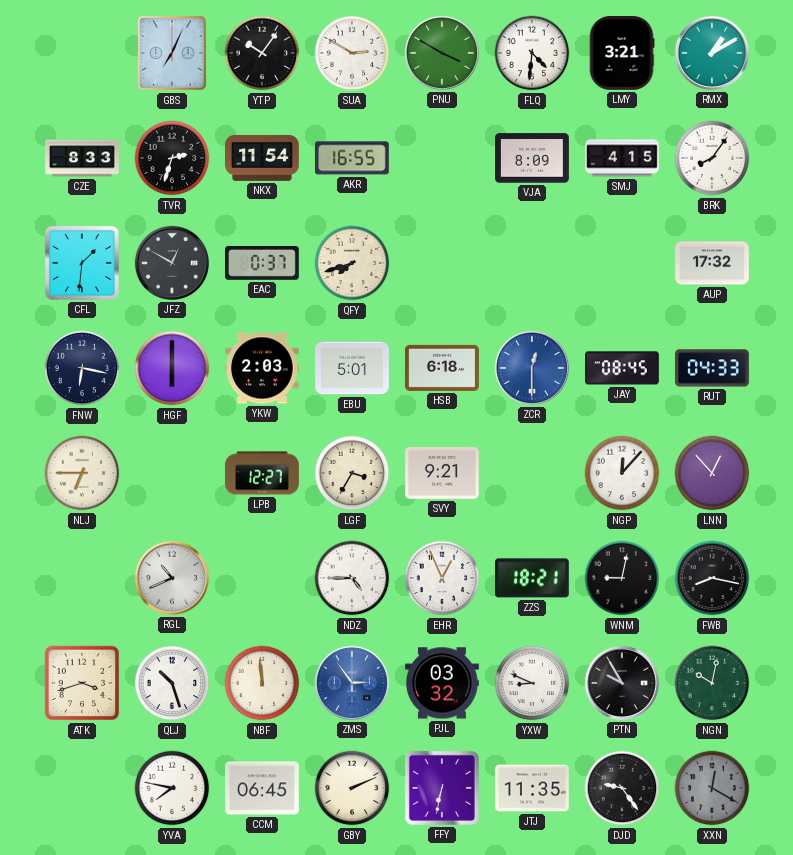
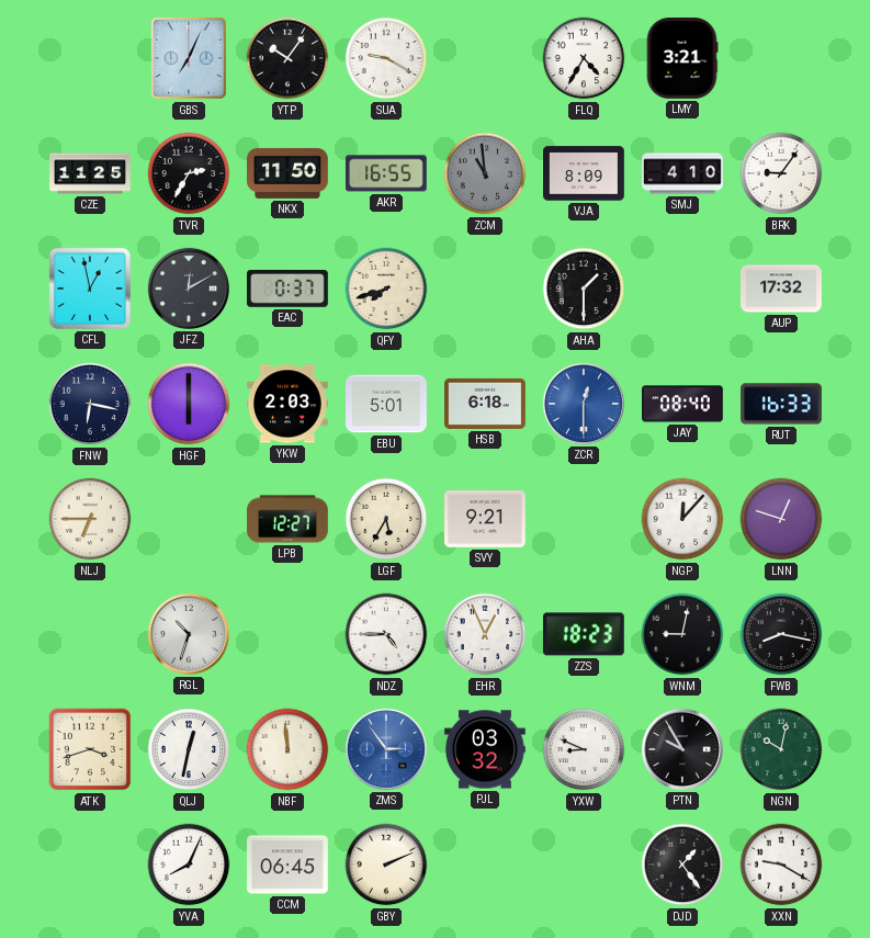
SUA: 2:50 -> 9:20
PNU: 3:50 -> none
FLQ: 4:31 -> 4:35
RMX: 1:10 -> none
CZE: 8:33 -> 11:25
TVR: 2:33 -> 2:35
NKX: 11:54 -> 11:50
ZCM: none -> 10:59
SMJ: 4:15 -> 4:10
BRK: 8:06 -> 9:06
CFL: 1:31 -> 12:58
JFZ: 12:50 -> 12:10
AHA: none -> 1:30
JAY: 08:45 -> 08:40
RUT: 04:33 -> 16:33
LGF: 3:35 -> 5:35
LNN: 12:53 -> 12:48
RGL: 10:41 -> 10:33
ZZS: 18:21 -> 18:23
QLJ: 10:27 -> 12:32
YVA: 7:47 -> 8:04
FFY: 6:32 -> none
JTJ: 11:35 -> none
DJD: 9:24 -> 1:24
XXN: 12:20 -> 9:20
XXN dial: grey -> white
